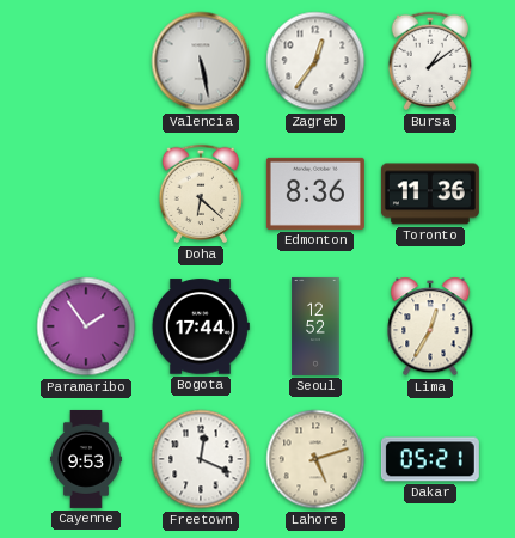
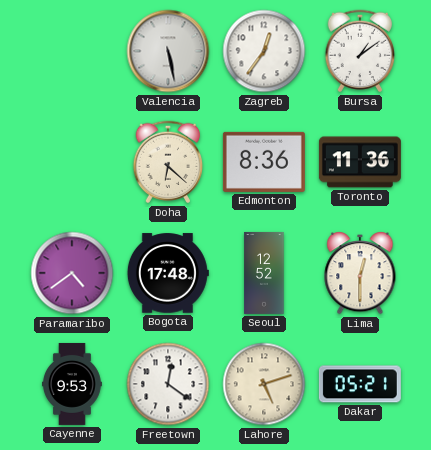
Paramaribo: 1:54 -> 4:39
Bogota: 17:44 -> 17:48
Lima: 12:35 -> 12:30
Freetown: 12:19 -> 12:21
